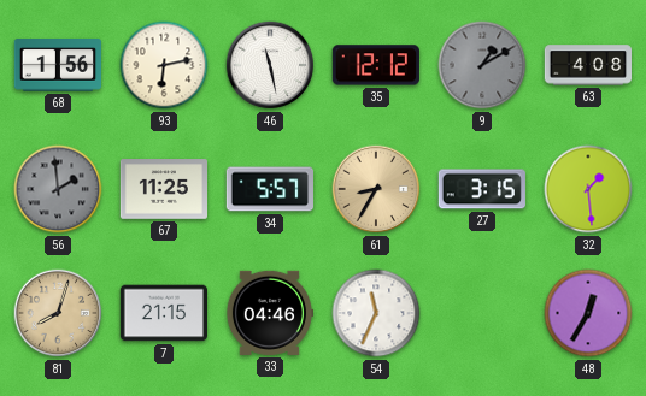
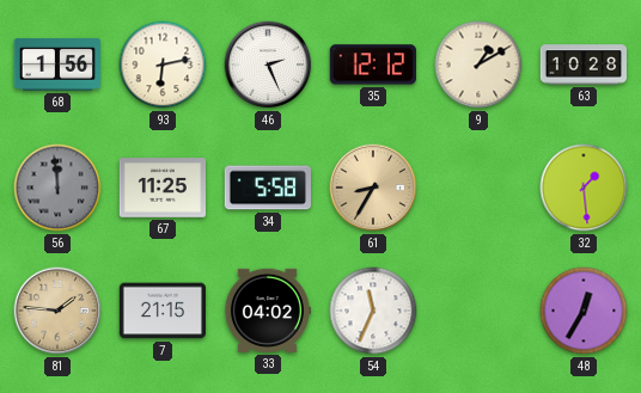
46: 11:28 -> 2:26
9 dial: grey -> cream
63: 4:08 -> 10:28
56: 1:59 -> 11:59
34: 5:57 -> 5:58
27: 3:15 -> none
81: 8:03 -> 1:46
33: 04:46 -> 04:02
